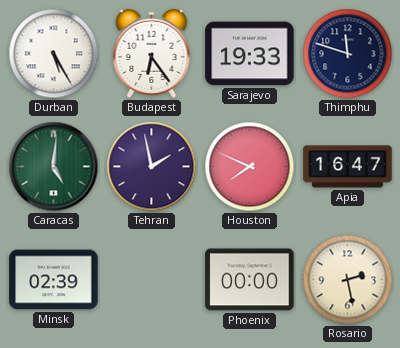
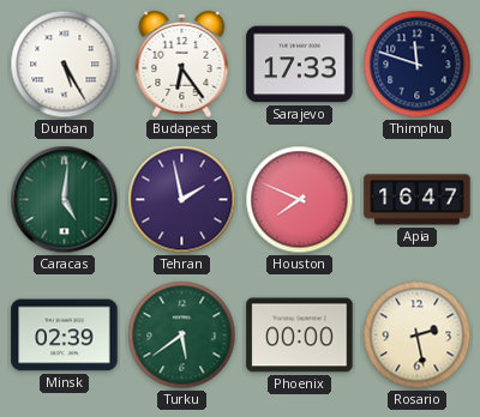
Sarajevo: 19:33 -> 17:33
Turku: none -> 5:39
